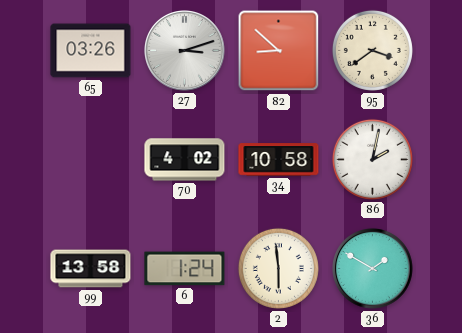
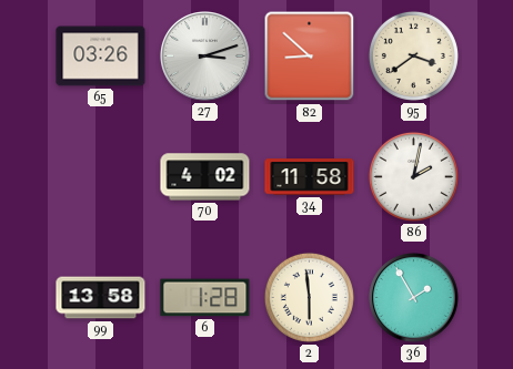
34: 10:58 -> 11:58
6: 1:24 -> 1:28
36: 1:50 -> 1:55
